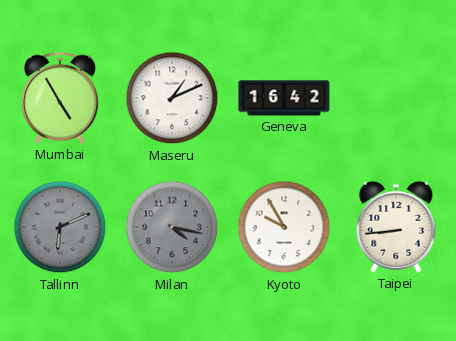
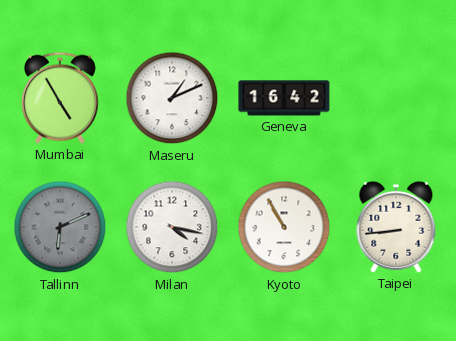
Milan dial: grey -> white
Kyoto: 9:55 -> 10:55
